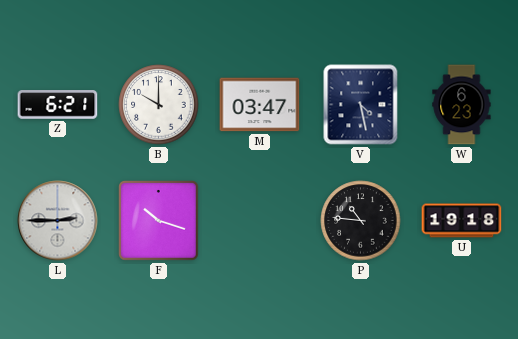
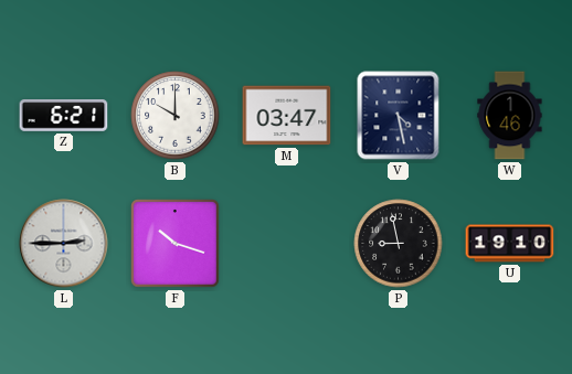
W: 6:23 -> 1:46
P: 10:46 -> 8:58
U: 19:18 -> 19:10
